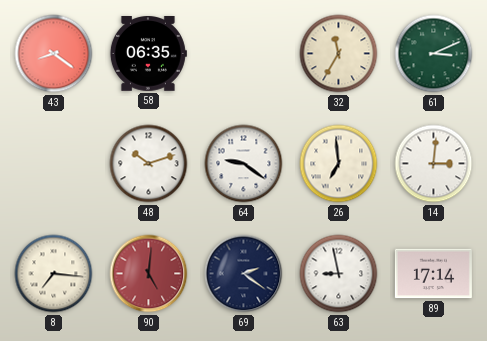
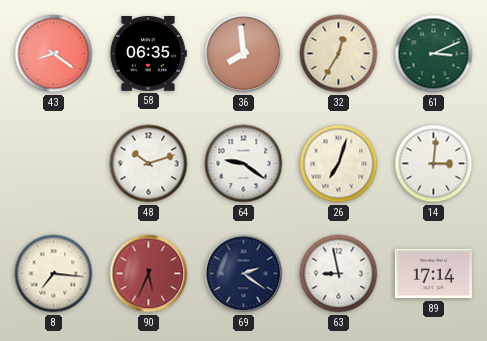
36: none -> 7:59
32: 11:35 -> 12:35
26: 6:59 -> 7:03
90: 5:01 -> 5:34
